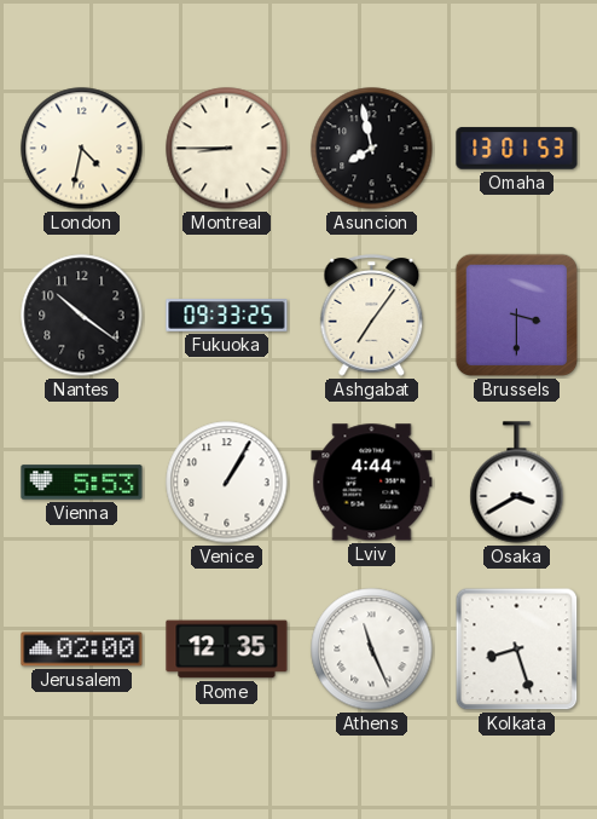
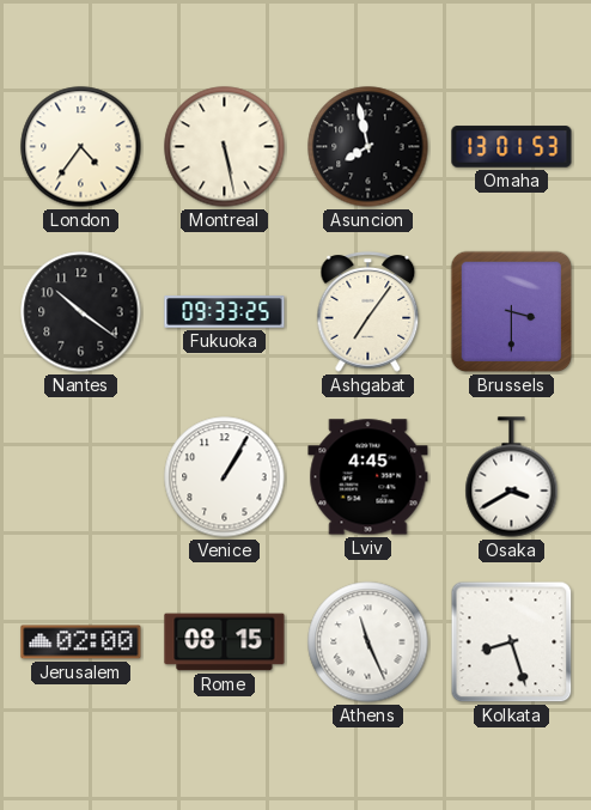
London: 4:32 -> 4:36
Montreal: 8:45 -> 5:28
Vienna: 5:53 -> none
Lviv: 4:44 -> 4:45
Rome: 12:35 -> 08:15
